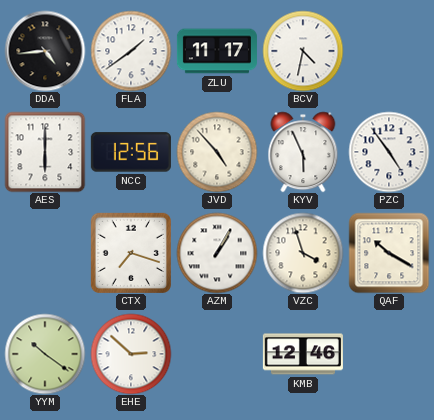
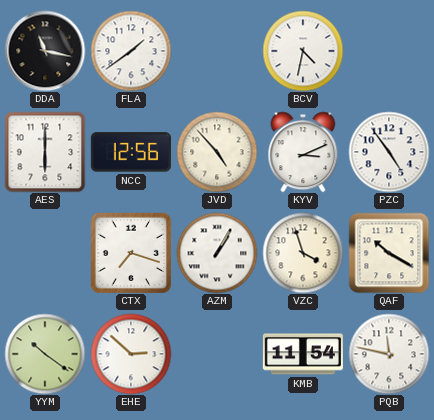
DDA: 4:44 -> 11:17
ZLU: 11:17 -> none
KYV: 5:56 -> 3:11
KMB: 12:46 -> 11:54
PQB: none -> 11:47
